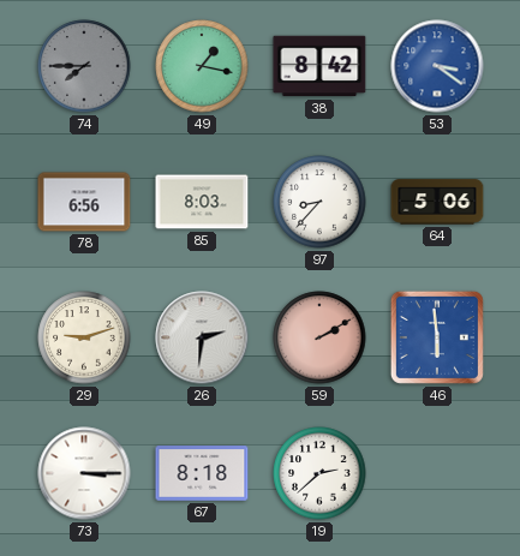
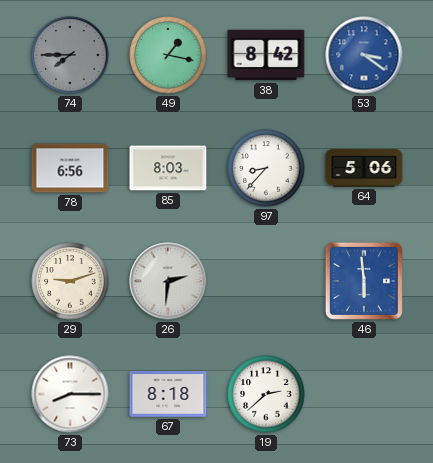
59: 2:10 -> none
73: 3:15 -> 8:15
